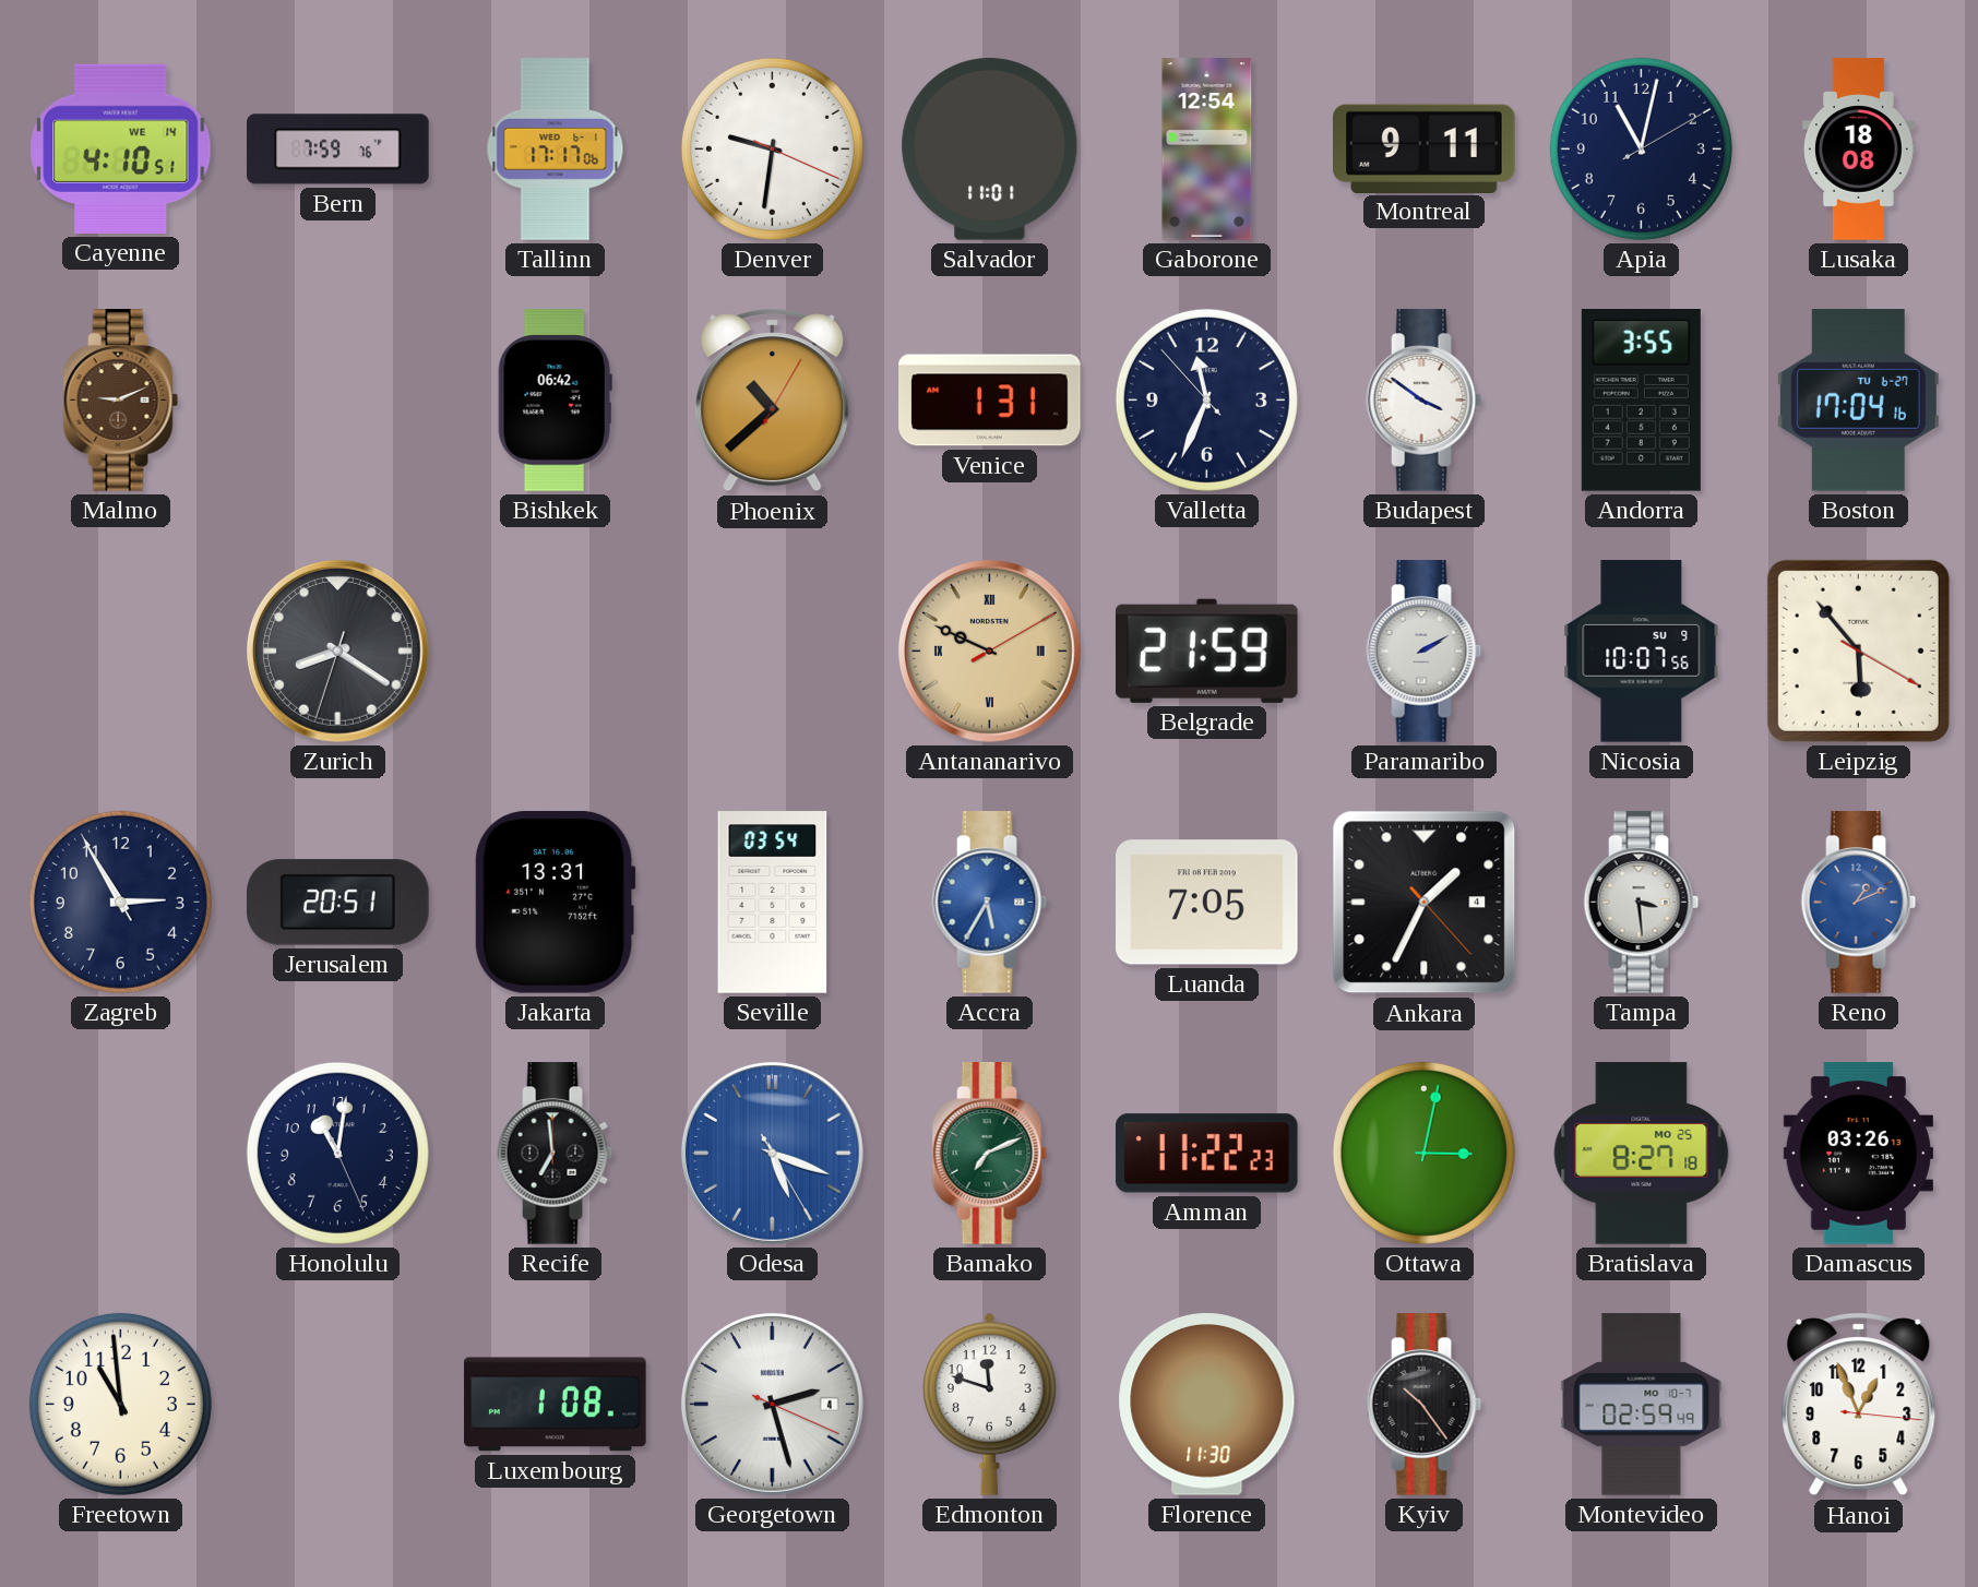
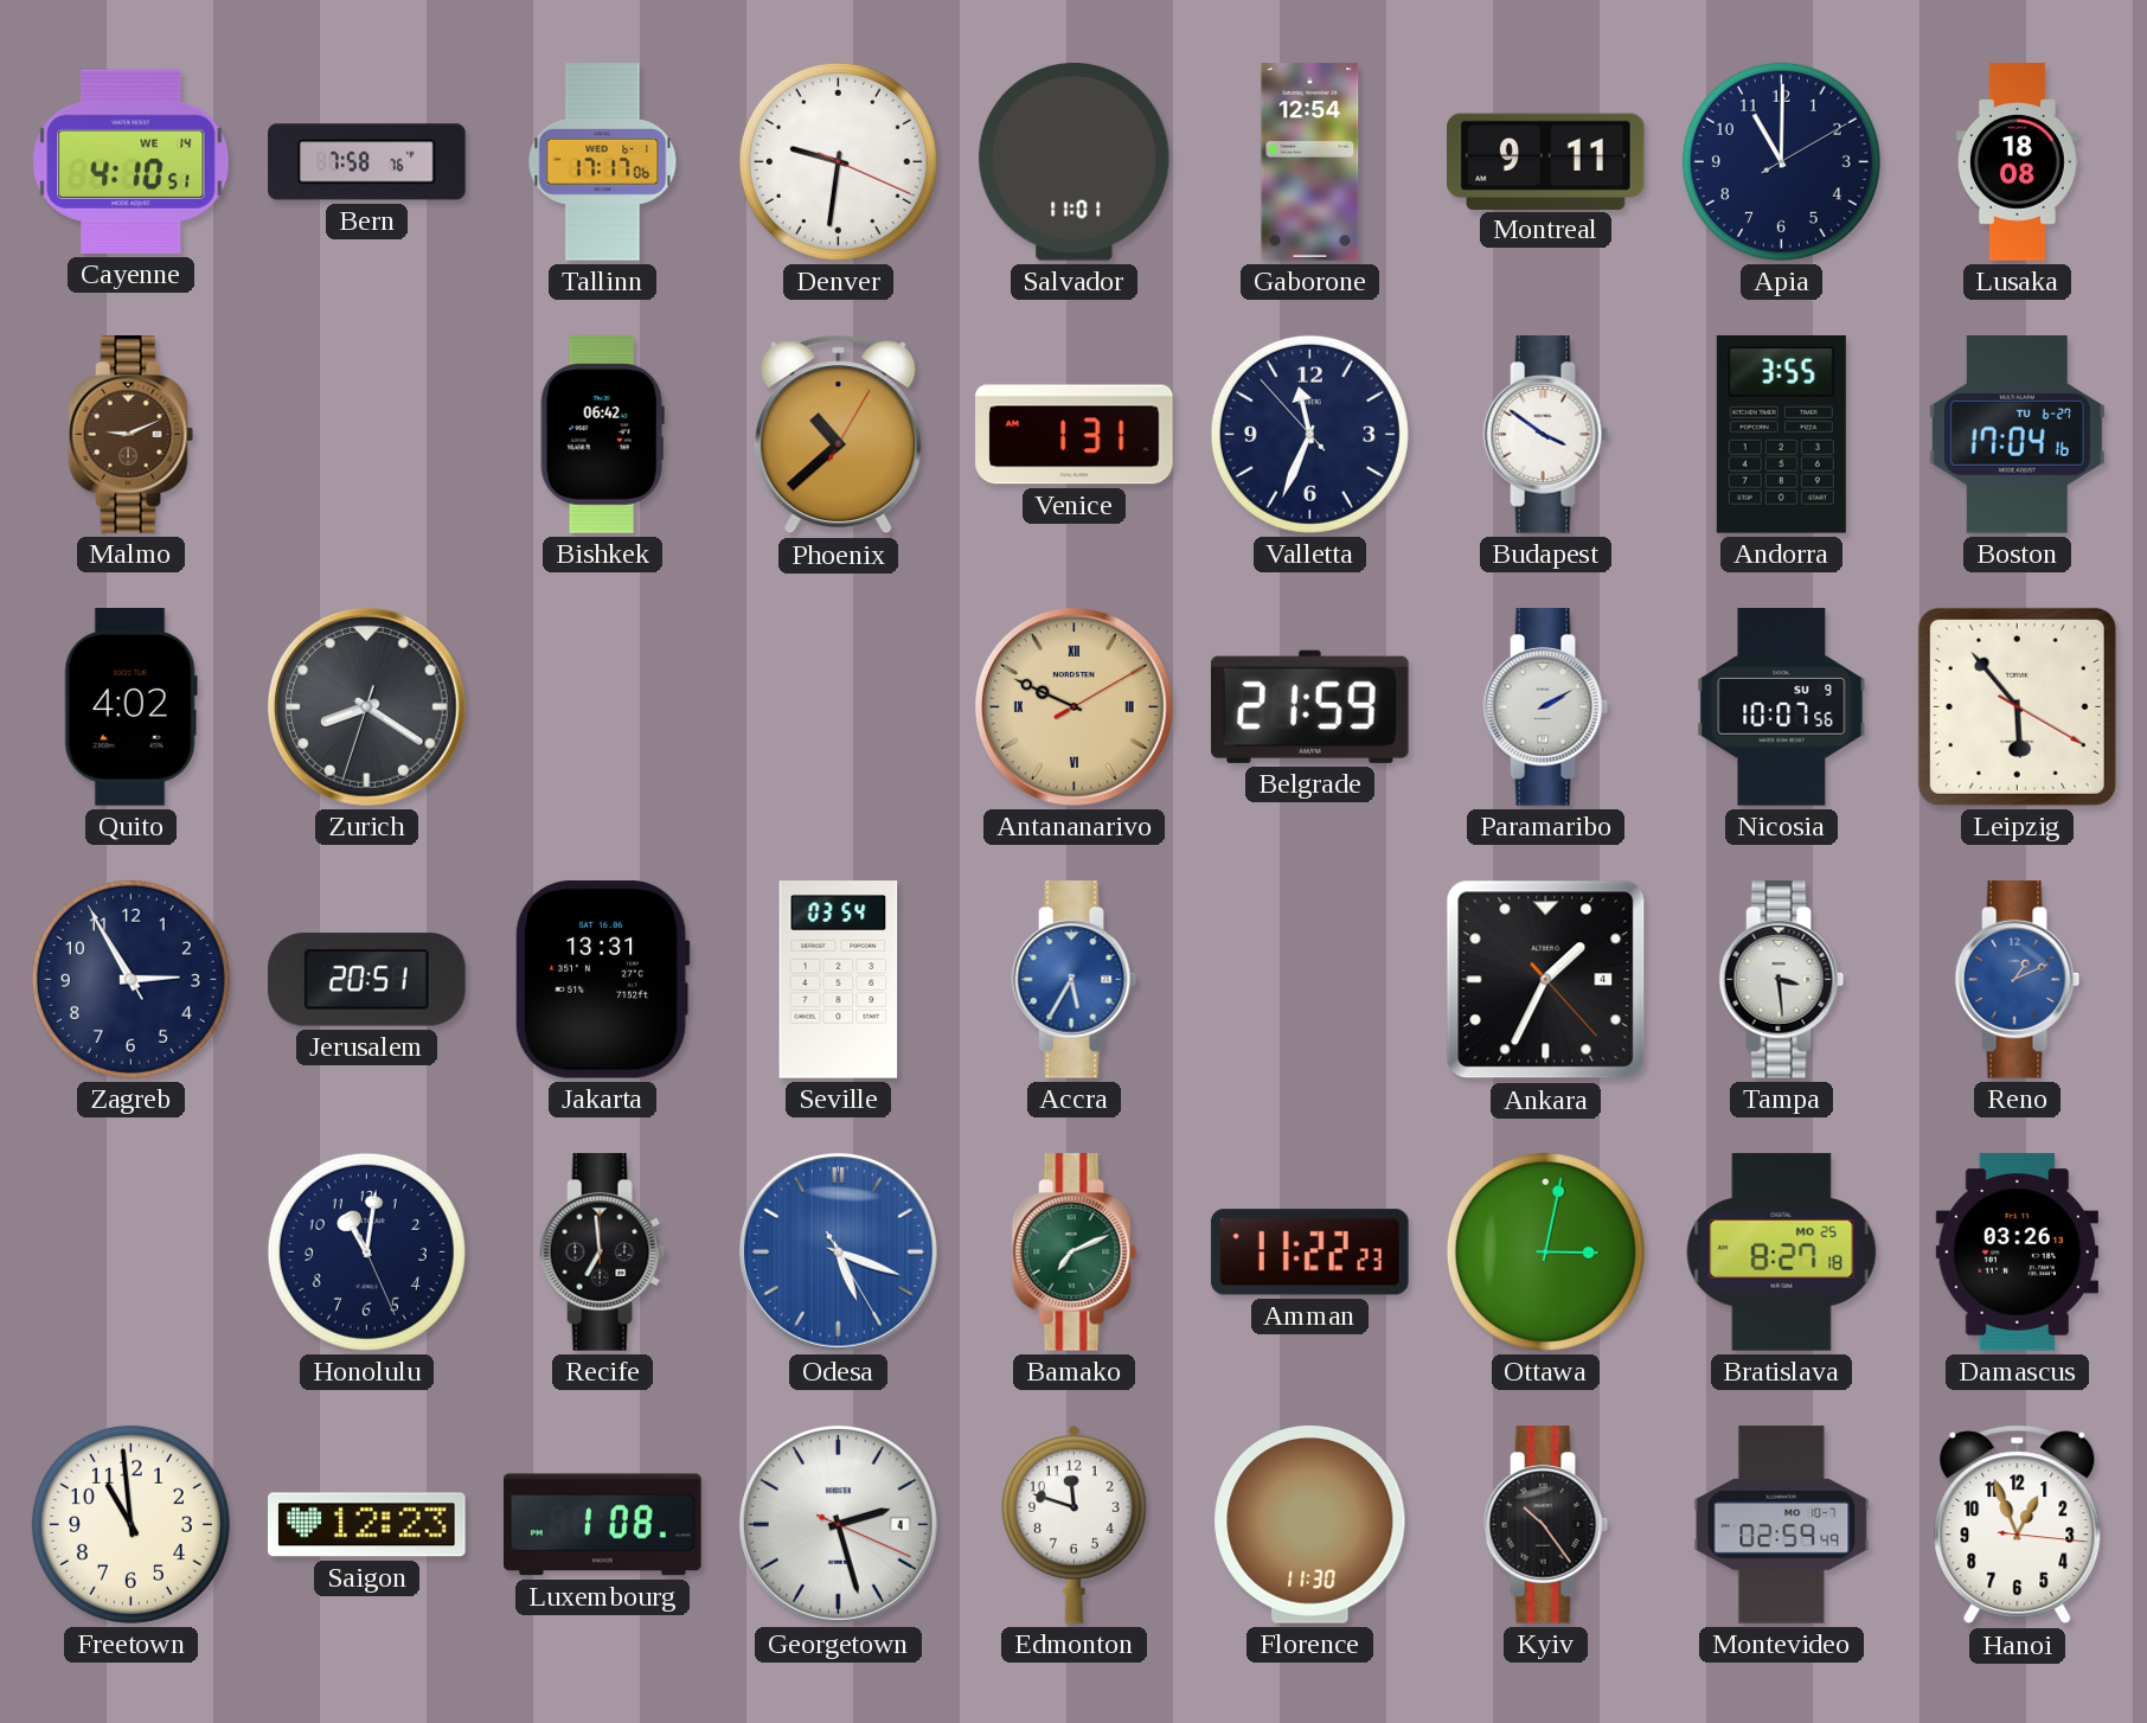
Bern: 7:59 -> 7:58
Apia: 11:02 -> 11:00
Quito: none -> 4:02
Luanda: 7:05 -> none
Saigon: none -> 12:23
